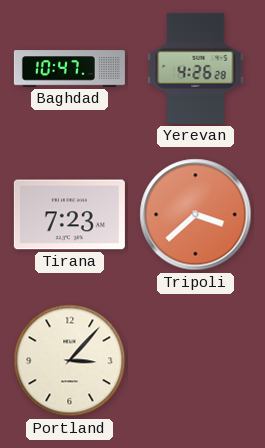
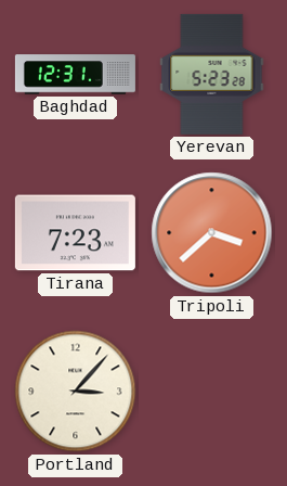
Baghdad: 10:47 -> 12:31
Yerevan: 4:26 -> 5:23
